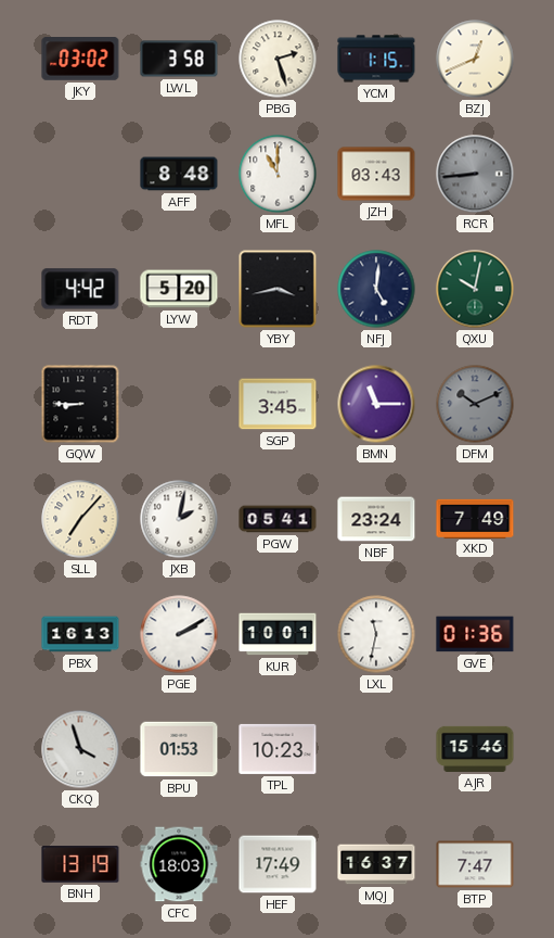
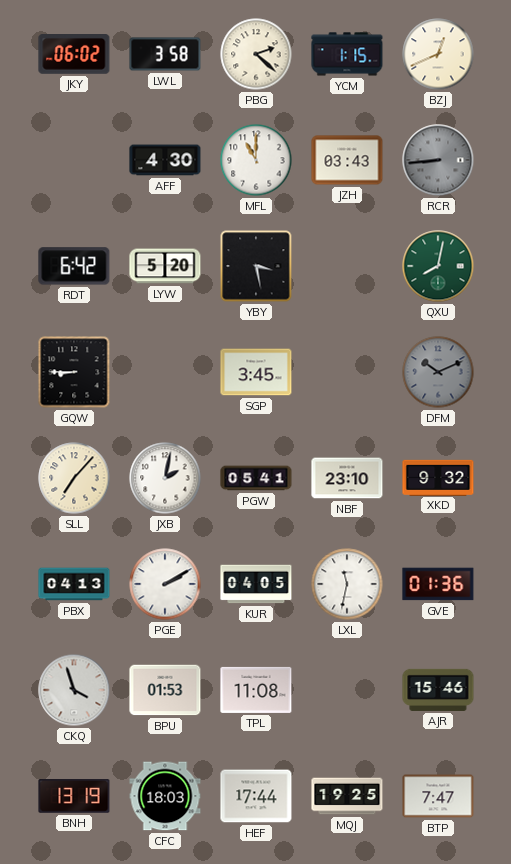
JKY: 03:02 -> 06:02
PBG: 2:27 -> 2:22
AFF: 8:48 -> 4:30
RDT: 4:42 -> 6:42
YBY: 3:43 -> 3:28
NFJ: 5:01 -> none
QXU: 10:02 -> 8:02
BMN: 11:15 -> none
NBF: 23:24 -> 23:10
XKD: 7:49 -> 9:32
PBX: 16:13 -> 04:13
KUR: 10:01 -> 04:05
TPL: 10:23 -> 11:08
HEF: 17:49 -> 17:44
MQJ: 16:37 -> 19:25
